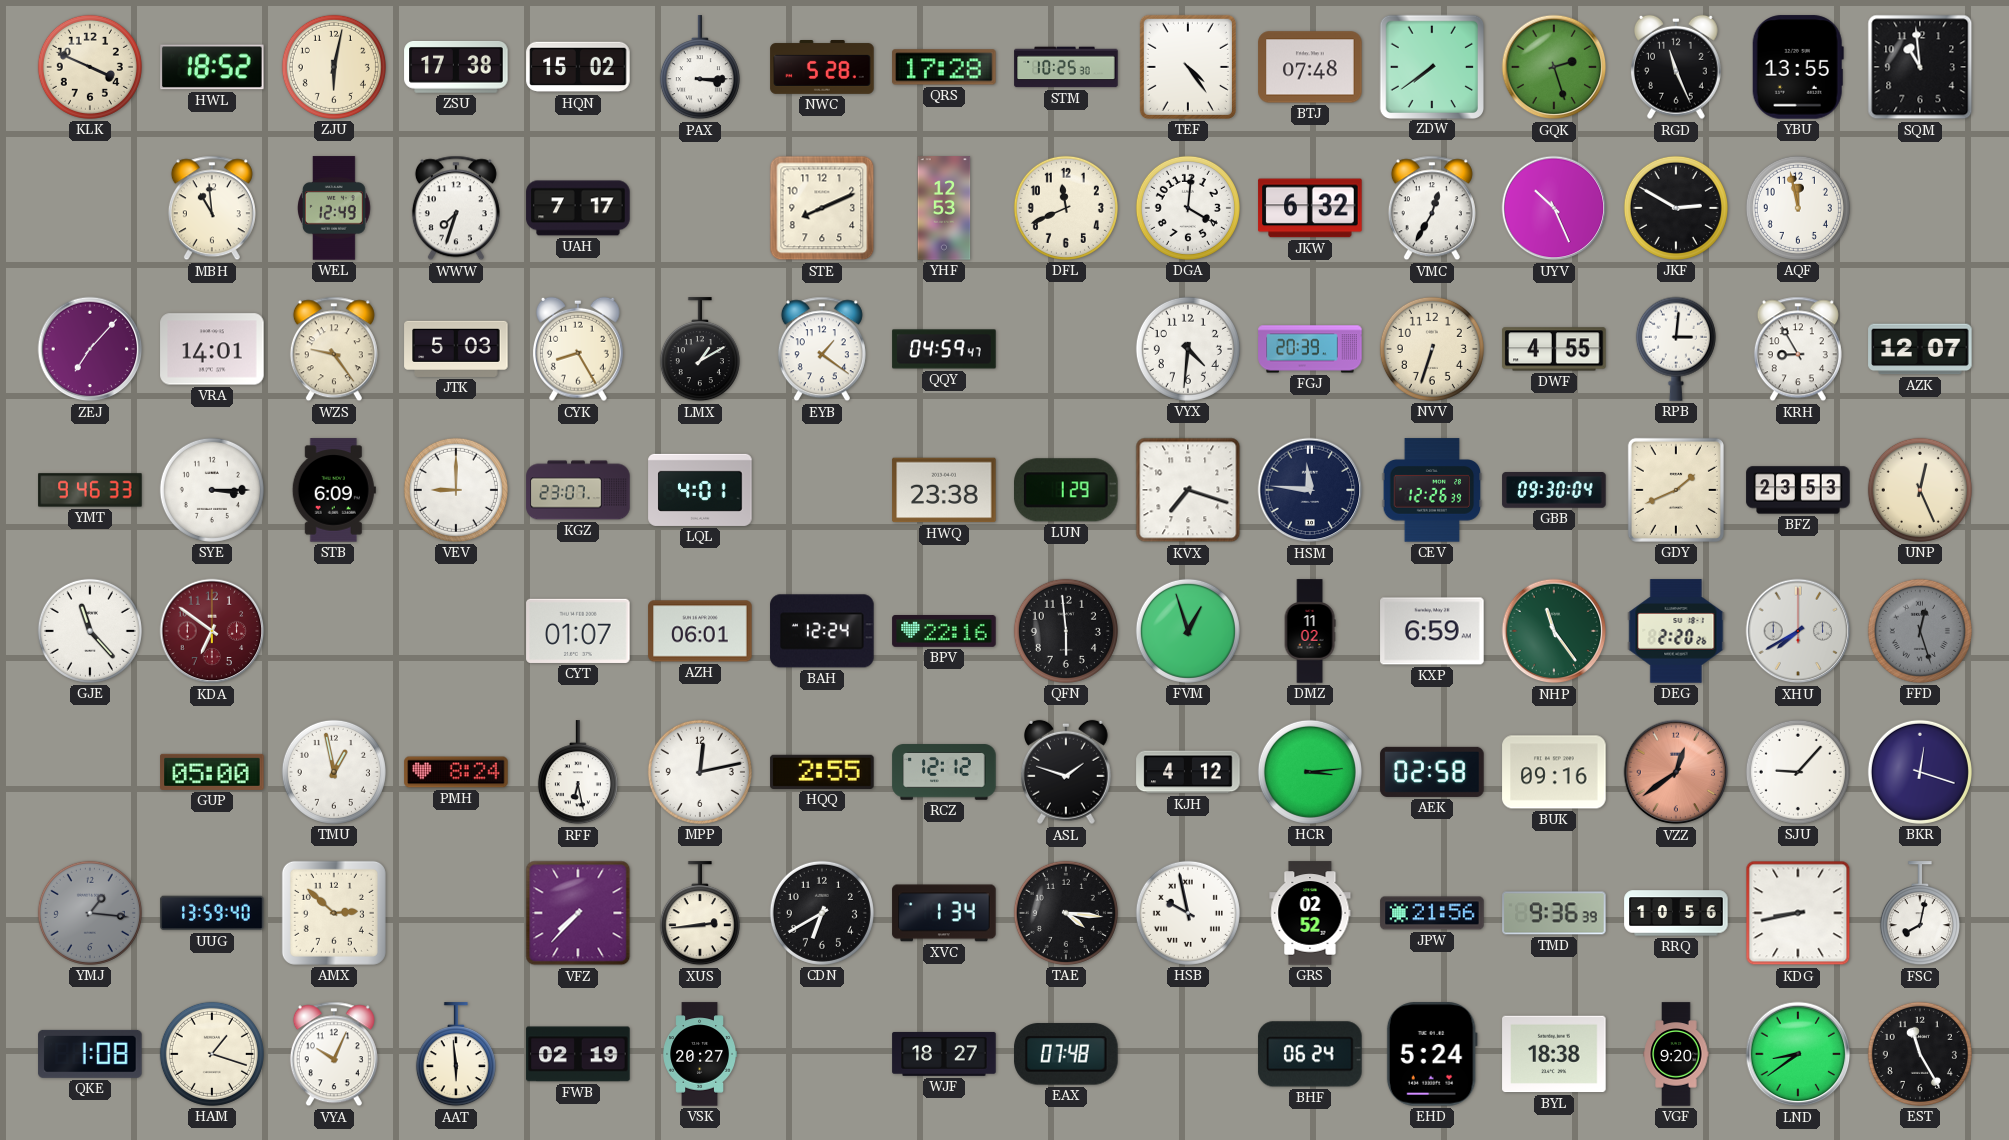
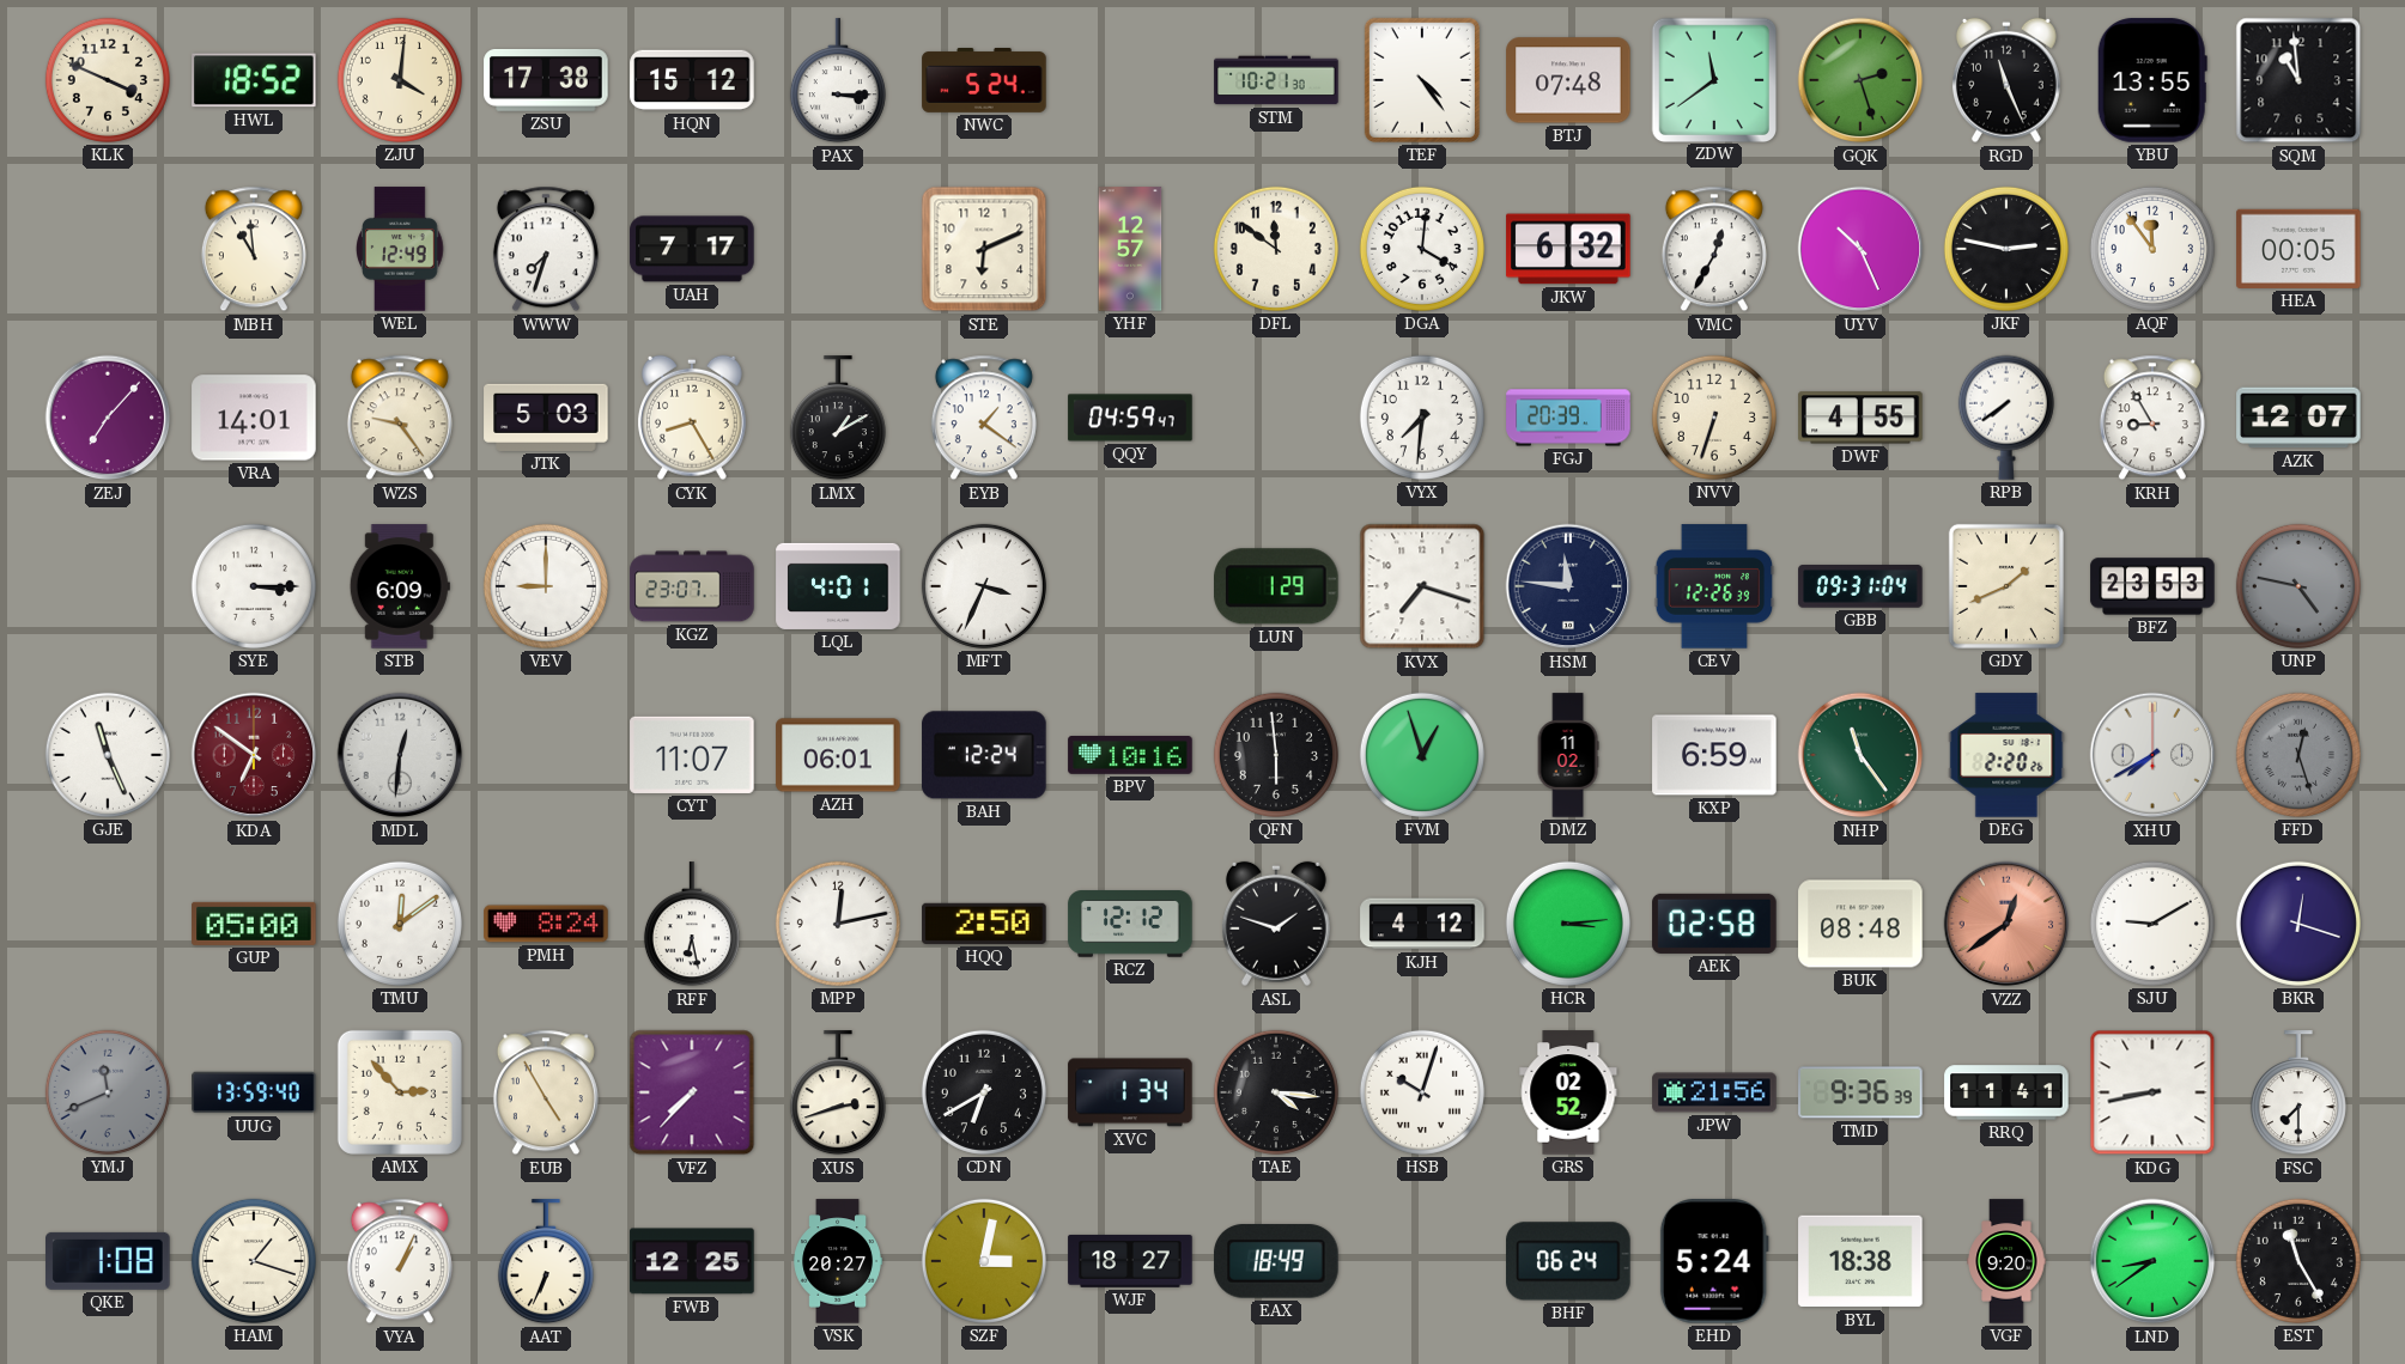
ZJU: 6:02 -> 4:01
HQN: 15:02 -> 15:12
NWC: 5:28 -> 5:24
QRS: 17:28 -> none
STM: 10:25 -> 10:21
ZDW: 7:39 -> 11:39
STE: 8:11 -> 6:11
YHF: 12:53 -> 12:57
DFL: 11:41 -> 11:51
JKF: 2:50 -> 2:47
AQF: 11:58 -> 11:54
HEA: none -> 00:05
VYX: 4:31 -> 7:31
RPB: 3:01 -> 7:39
YMT: 9:46 -> none
MFT: none -> 3:34
HWQ: 23:38 -> none
GBB: 09:30 -> 09:31
UNP: 12:26 -> 4:47
UNP dial: cream -> grey
GJE: 11:23 -> 11:26
MDL: none -> 12:31
CYT: 01:07 -> 11:07
BPV: 22:16 -> 10:16
TMU: 12:58 -> 12:09
HQQ: 2:55 -> 2:50
BUK: 09:16 -> 08:48
SJU: 9:07 -> 9:10
YMJ: 1:16 -> 11:41
AMX: 2:52 -> 2:53
EUB: none -> 4:55
XUS: 2:44 -> 2:42
HSB: 9:58 -> 10:03
RRQ: 10:56 -> 11:41
FSC: 8:02 -> 7:30
VYA: 10:04 -> 1:04
AAT: 5:59 -> 6:34
FWB: 02:19 -> 12:25
SZF: none -> 3:02
EAX: 07:48 -> 18:49
